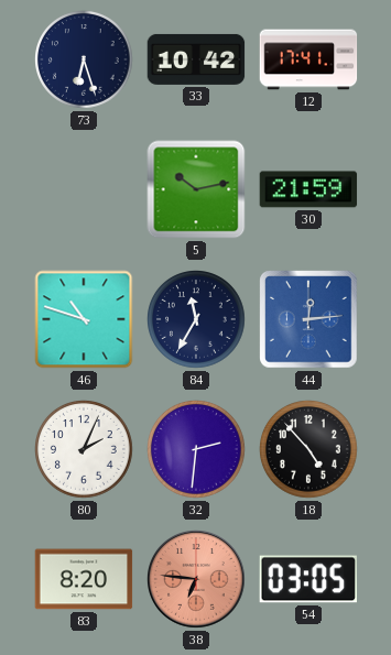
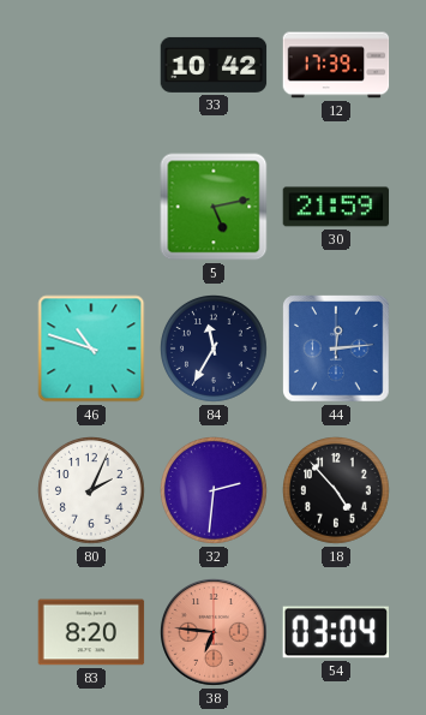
73: 6:27 -> none
12: 17:41 -> 17:39
5: 10:13 -> 5:13
54: 03:05 -> 03:04
